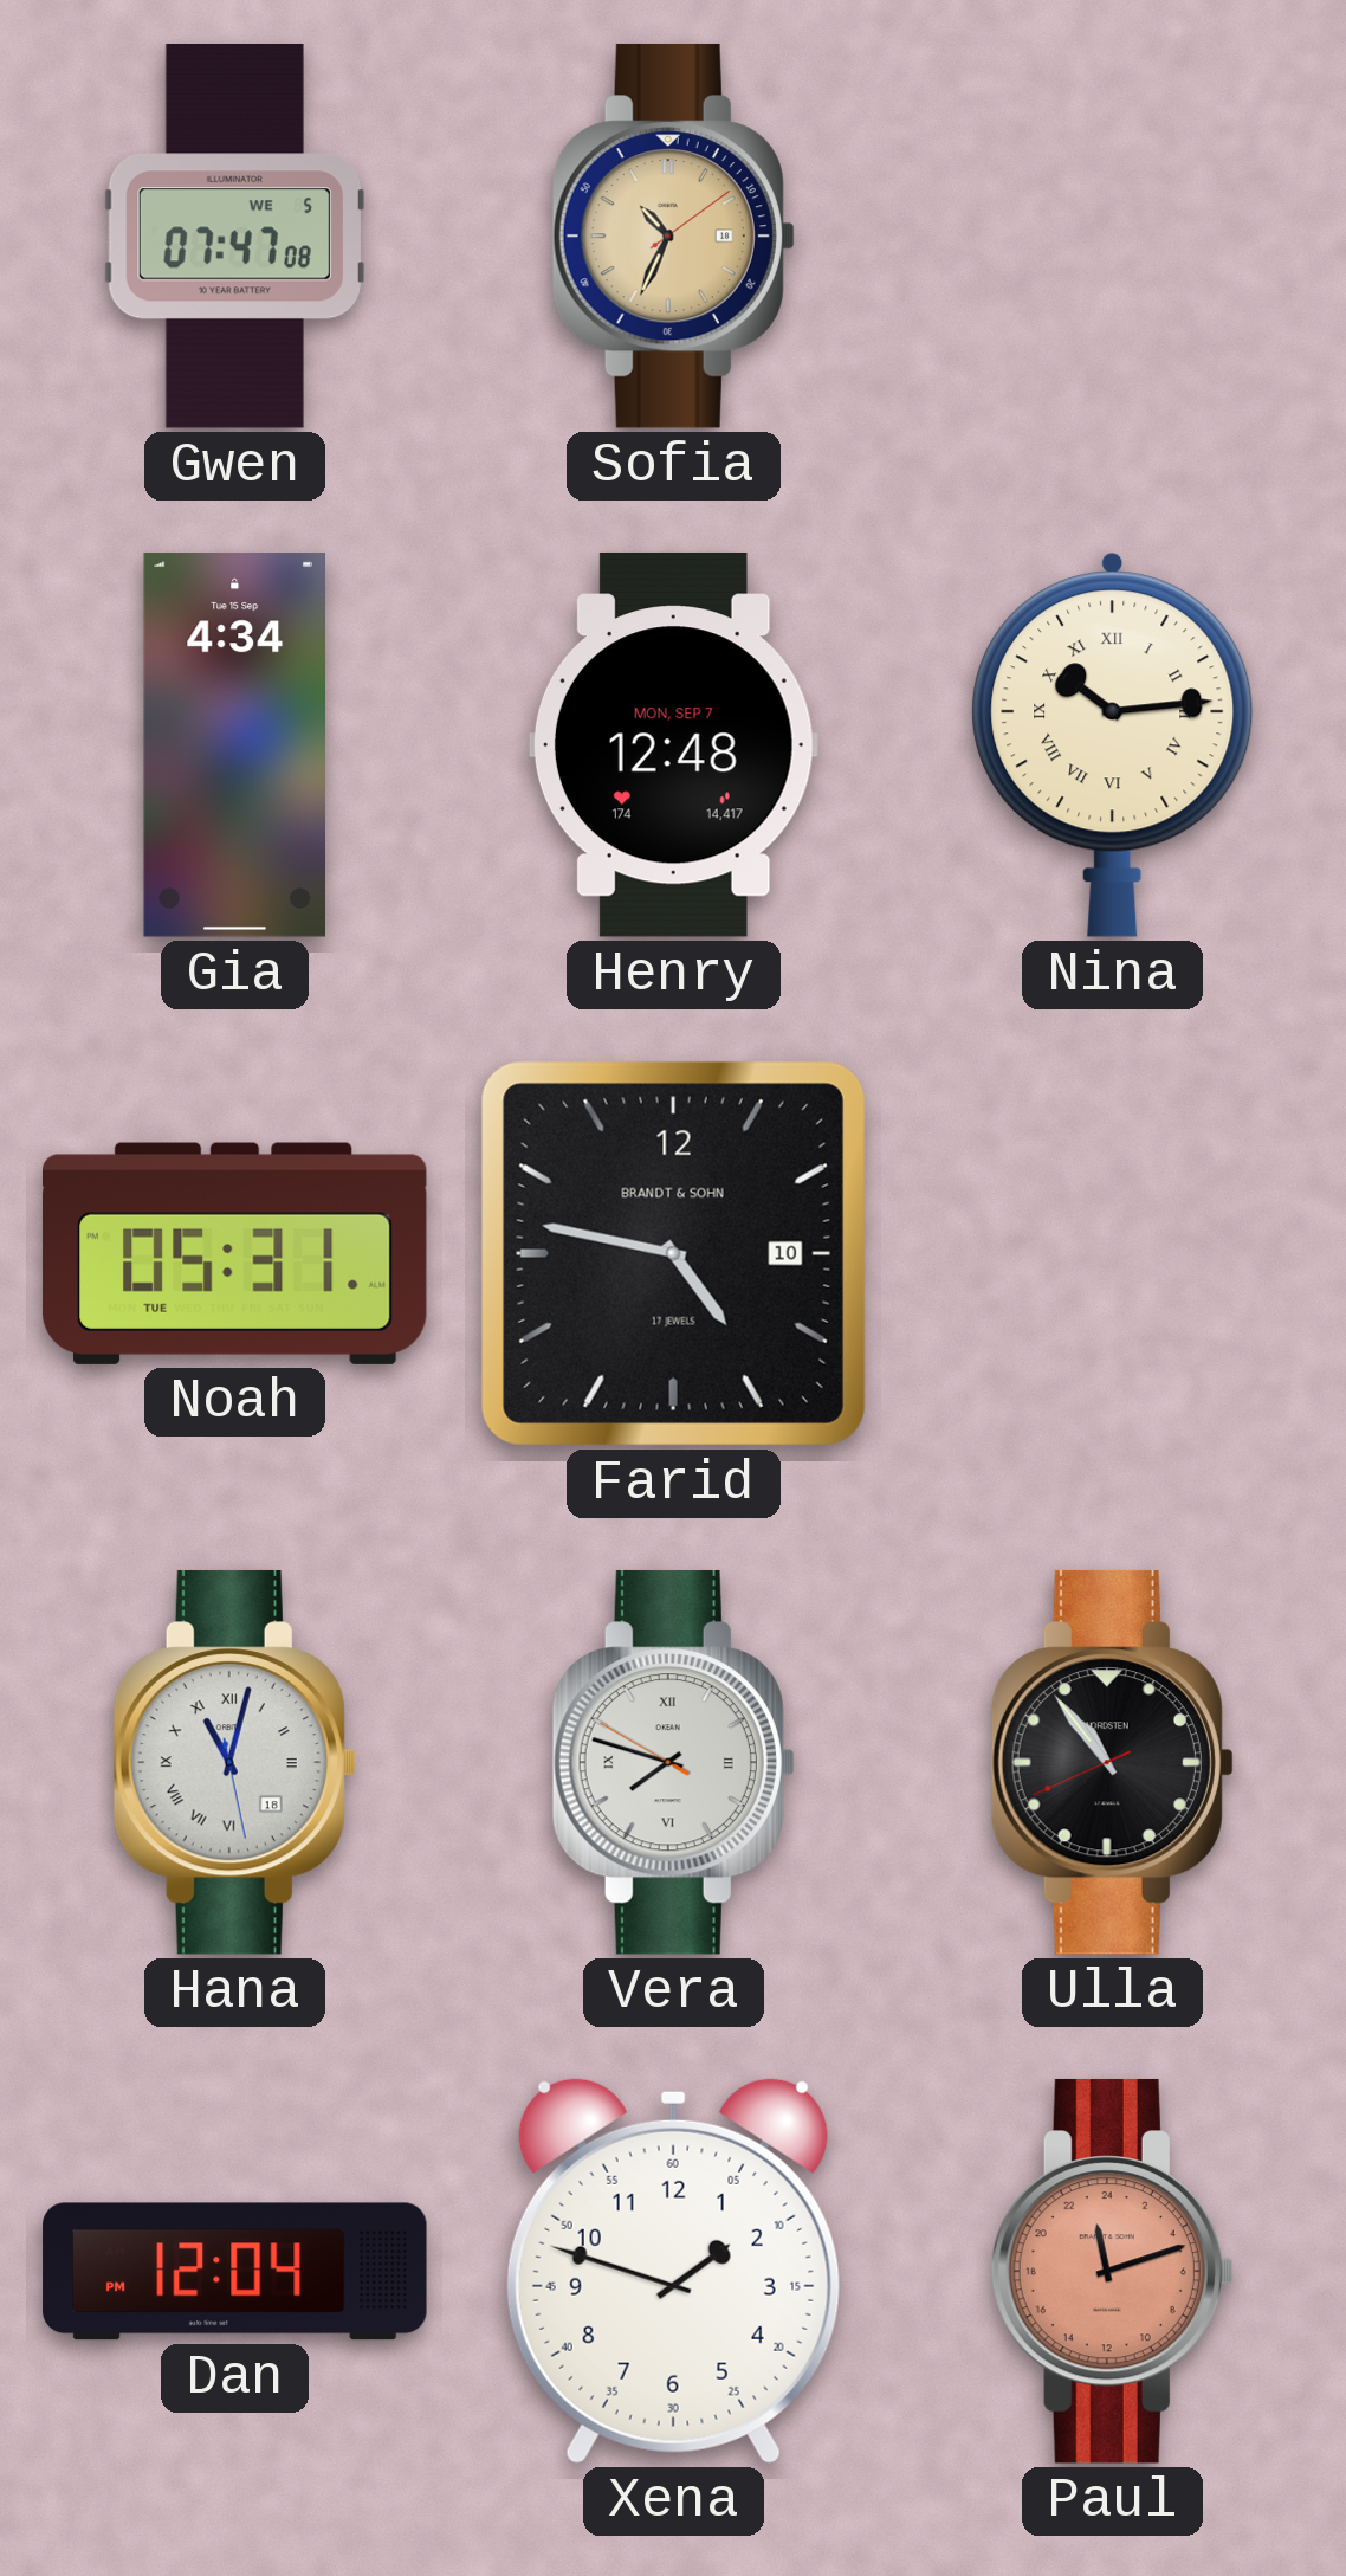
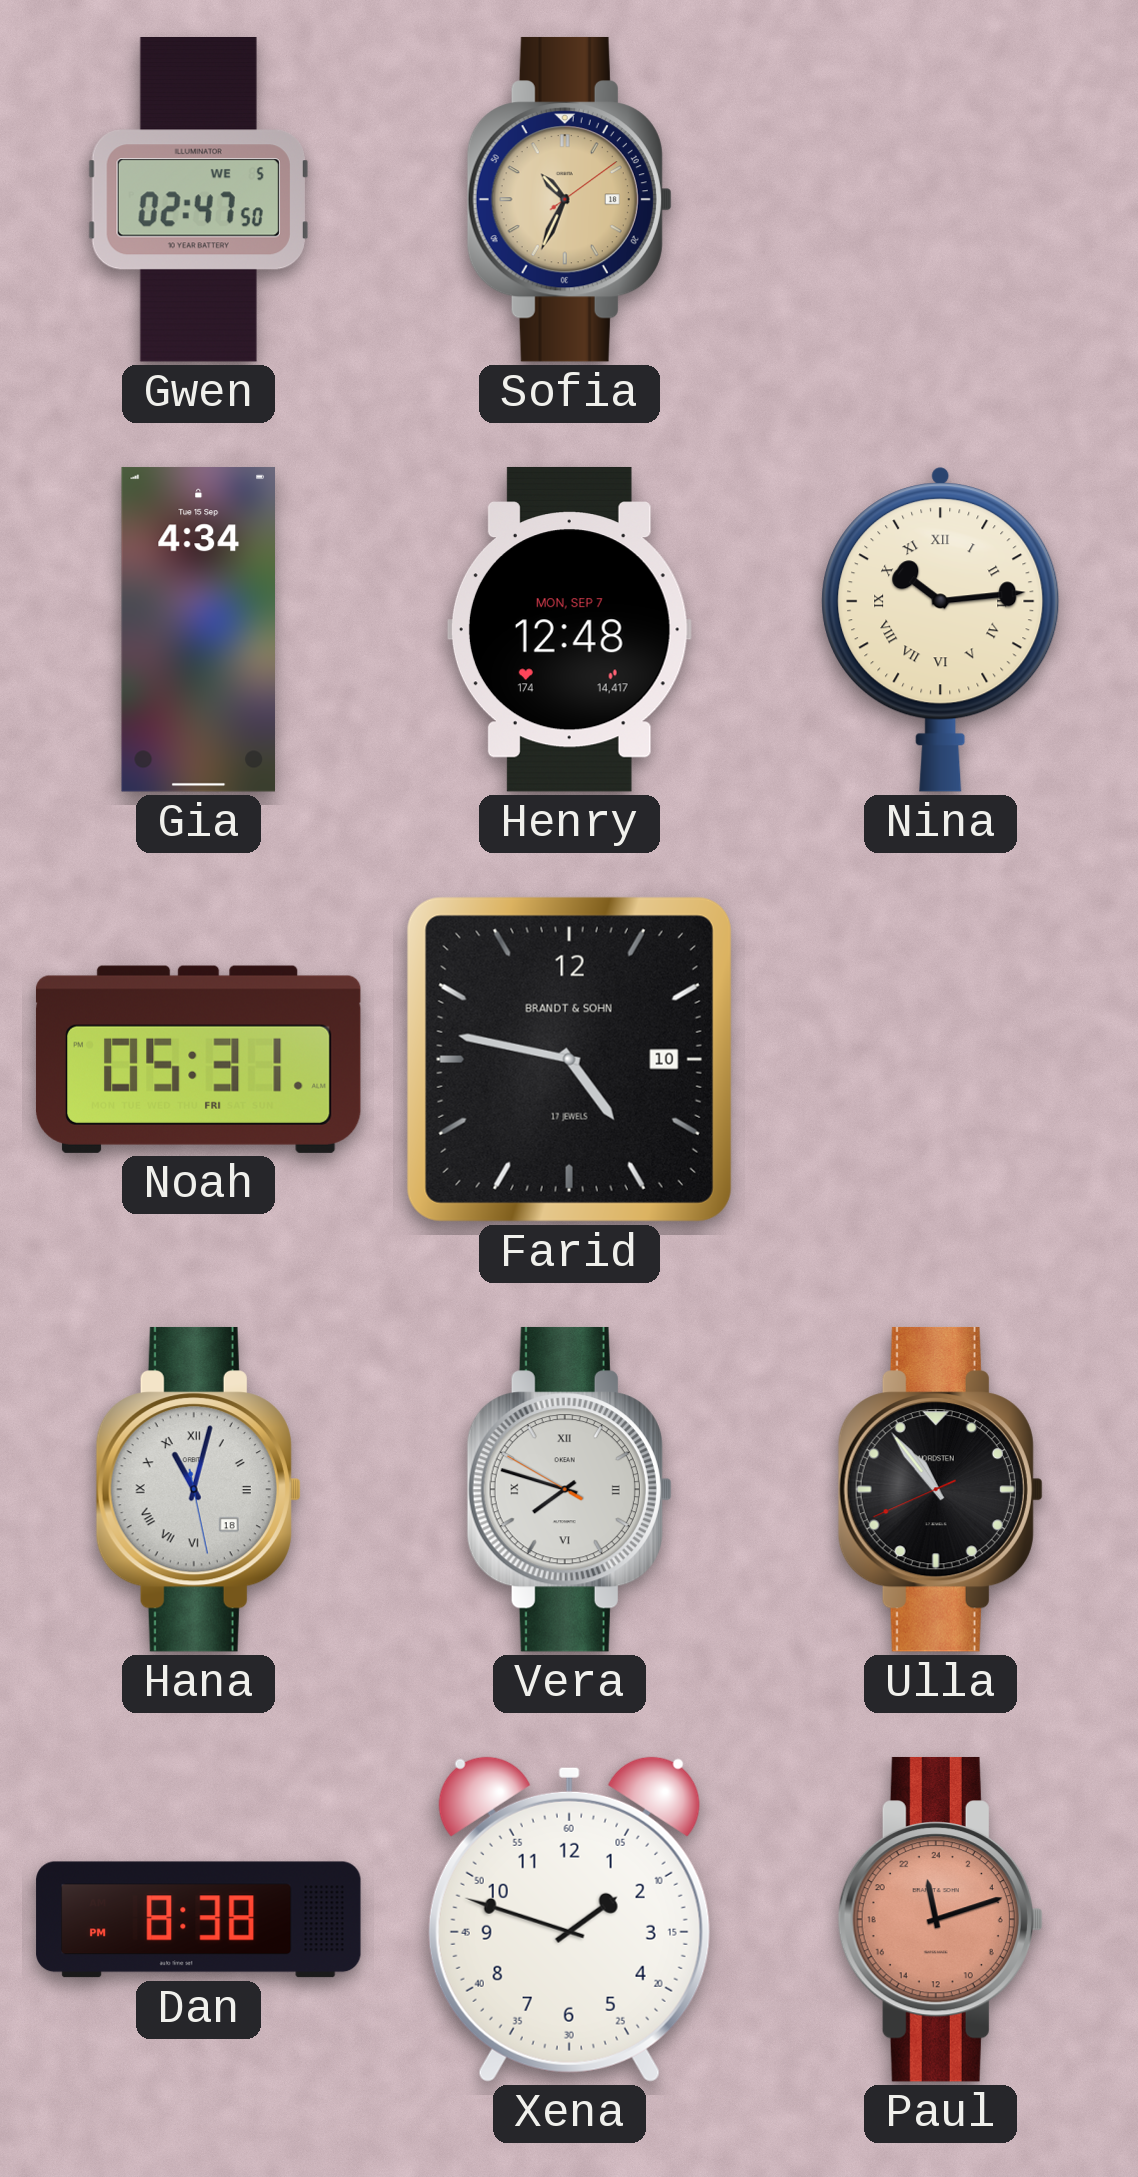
Gwen: 07:47 -> 02:47
Noah date: TUE -> FRI
Dan: 12:04 -> 8:38
